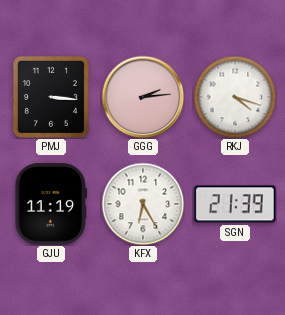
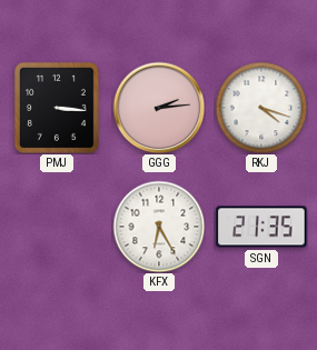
GJU: 11:19 -> none
SGN: 21:39 -> 21:35
